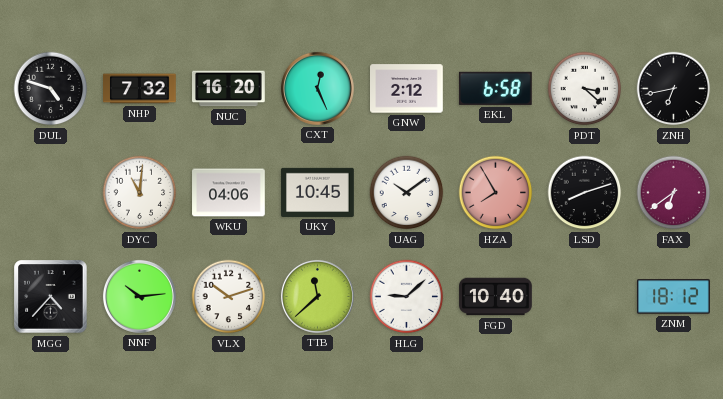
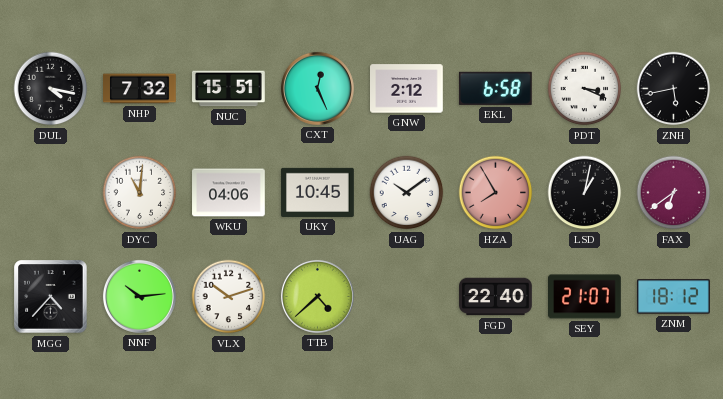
DUL: 4:48 -> 4:17
NUC: 16:20 -> 15:51
PDT: 3:22 -> 3:19
ZNH: 6:43 -> 5:43
LSD: 8:12 -> 1:02
TTB: 11:38 -> 4:38
HLG: 9:08 -> none
FGD: 10:40 -> 22:40
SEY: none -> 21:07
